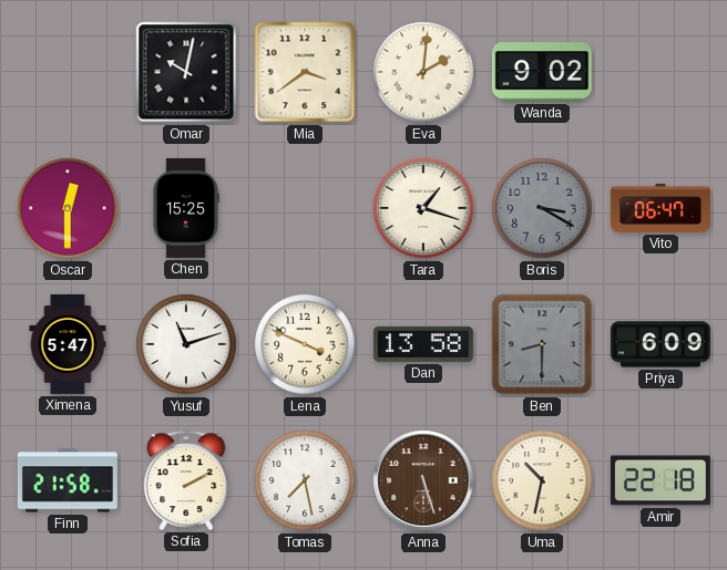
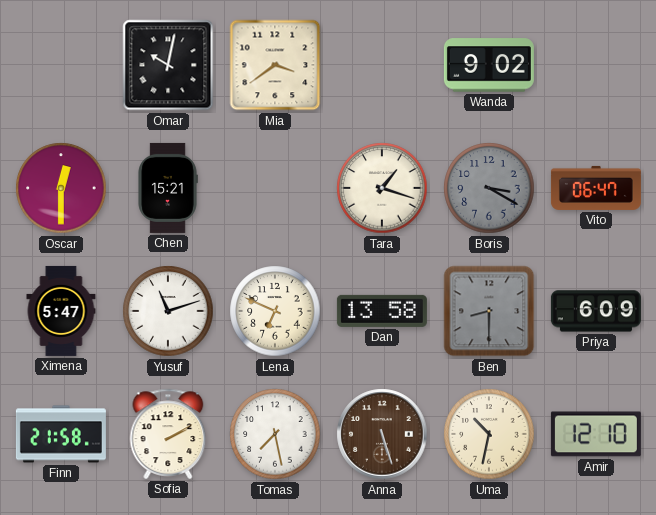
Eva: 2:01 -> none
Chen: 15:25 -> 15:21
Lena: 3:49 -> 6:49
Amir: 22:18 -> 12:10
